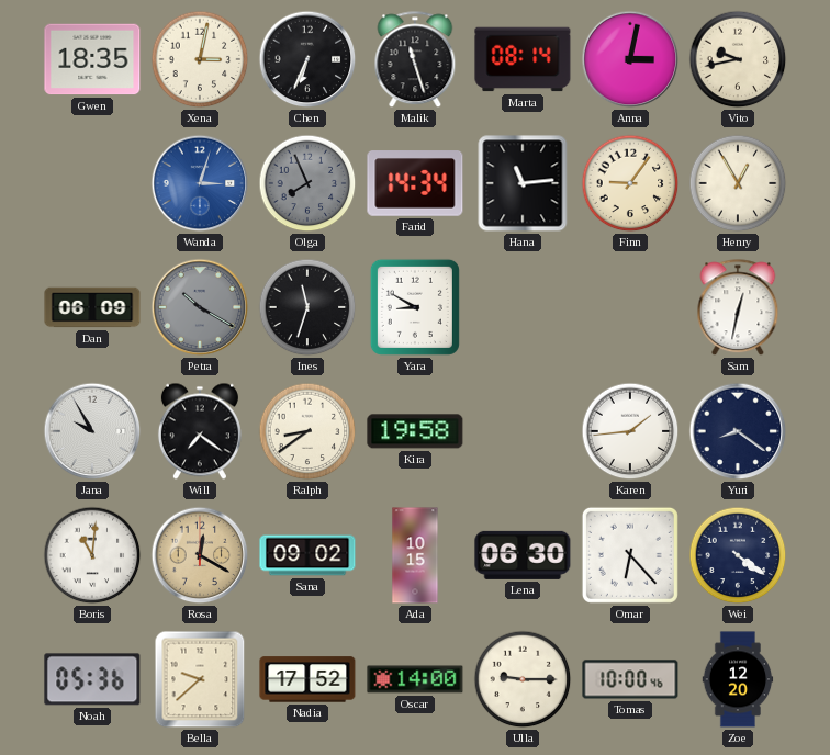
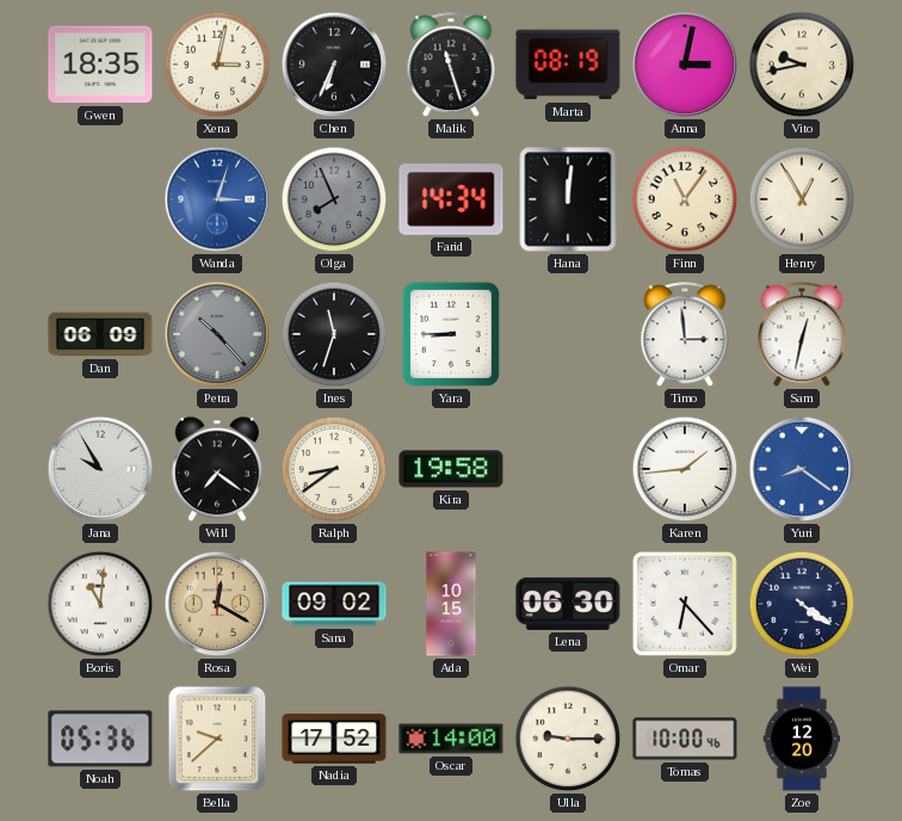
Marta: 08:14 -> 08:19
Hana: 11:14 -> 12:01
Finn: 9:06 -> 11:06
Petra: 10:20 -> 10:23
Yara: 8:50 -> 8:45
Timo: none -> 2:59
Yuri dial: navy -> blue
